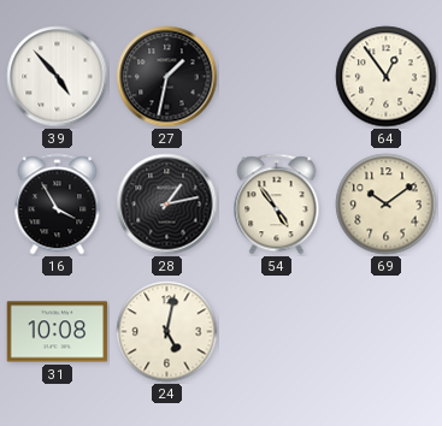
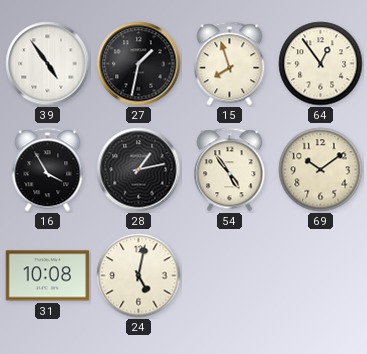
39: 4:53 -> 4:54
15: none -> 7:57
